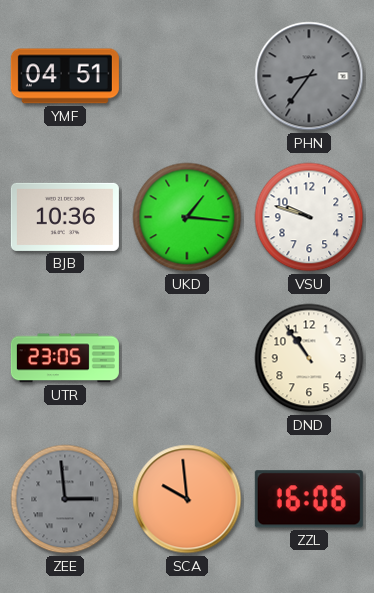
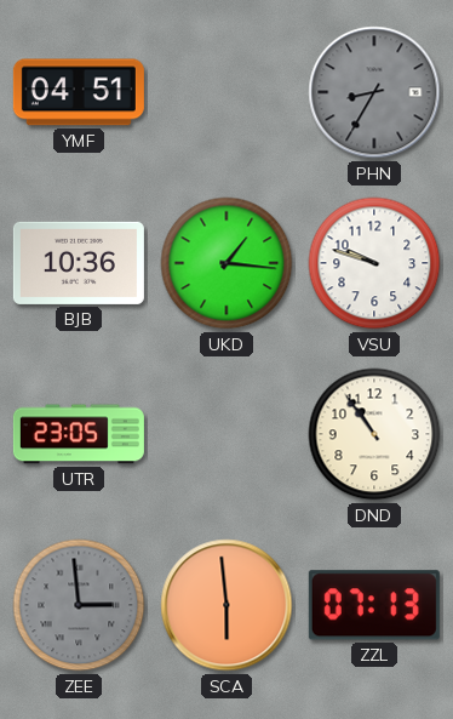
PHN: 8:36 -> 8:35
SCA: 9:59 -> 5:59
ZZL: 16:06 -> 07:13
